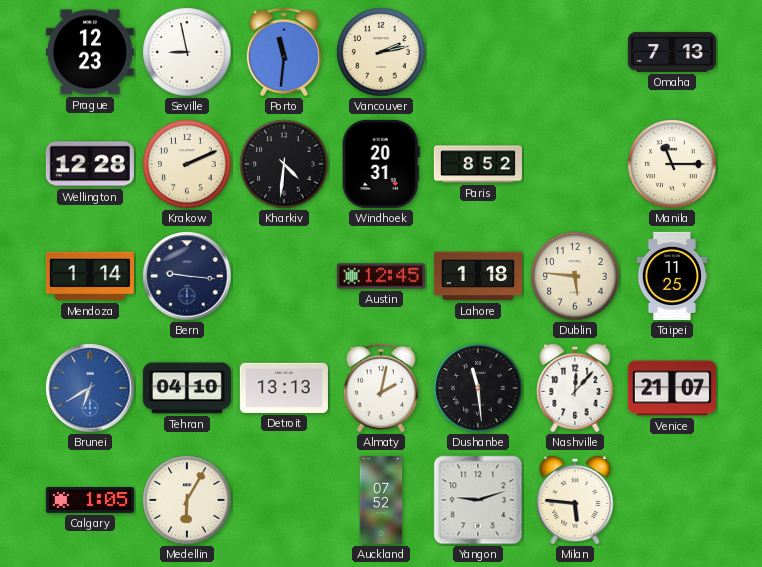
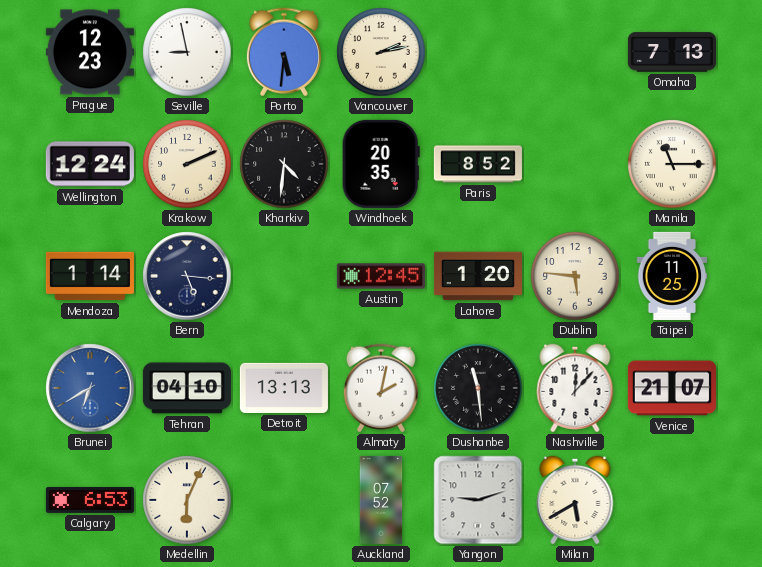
Porto: 11:31 -> 5:31
Wellington: 12:28 -> 12:24
Windhoek: 20:31 -> 20:35
Bern: 9:16 -> 5:16
Lahore: 1:18 -> 1:20
Calgary: 1:05 -> 6:53
Medellin: 6:05 -> 6:04
Milan: 5:46 -> 5:40
